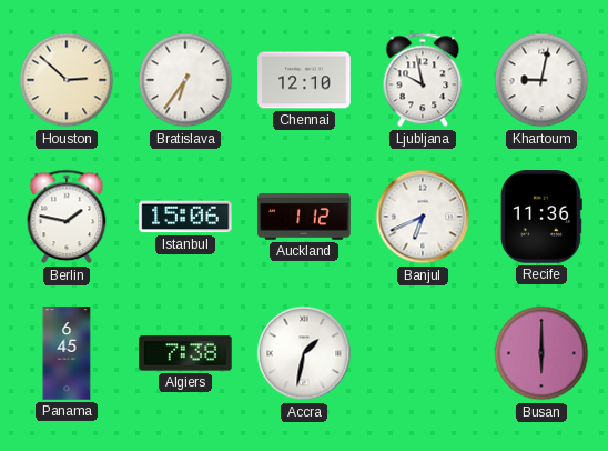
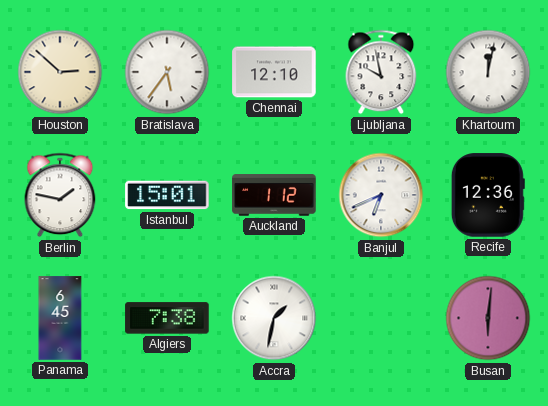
Bratislava: 6:36 -> 5:36
Khartoum: 9:02 -> 12:02
Istanbul: 15:06 -> 15:01
Recife: 11:36 -> 12:36
Busan: 6:00 -> 6:01
